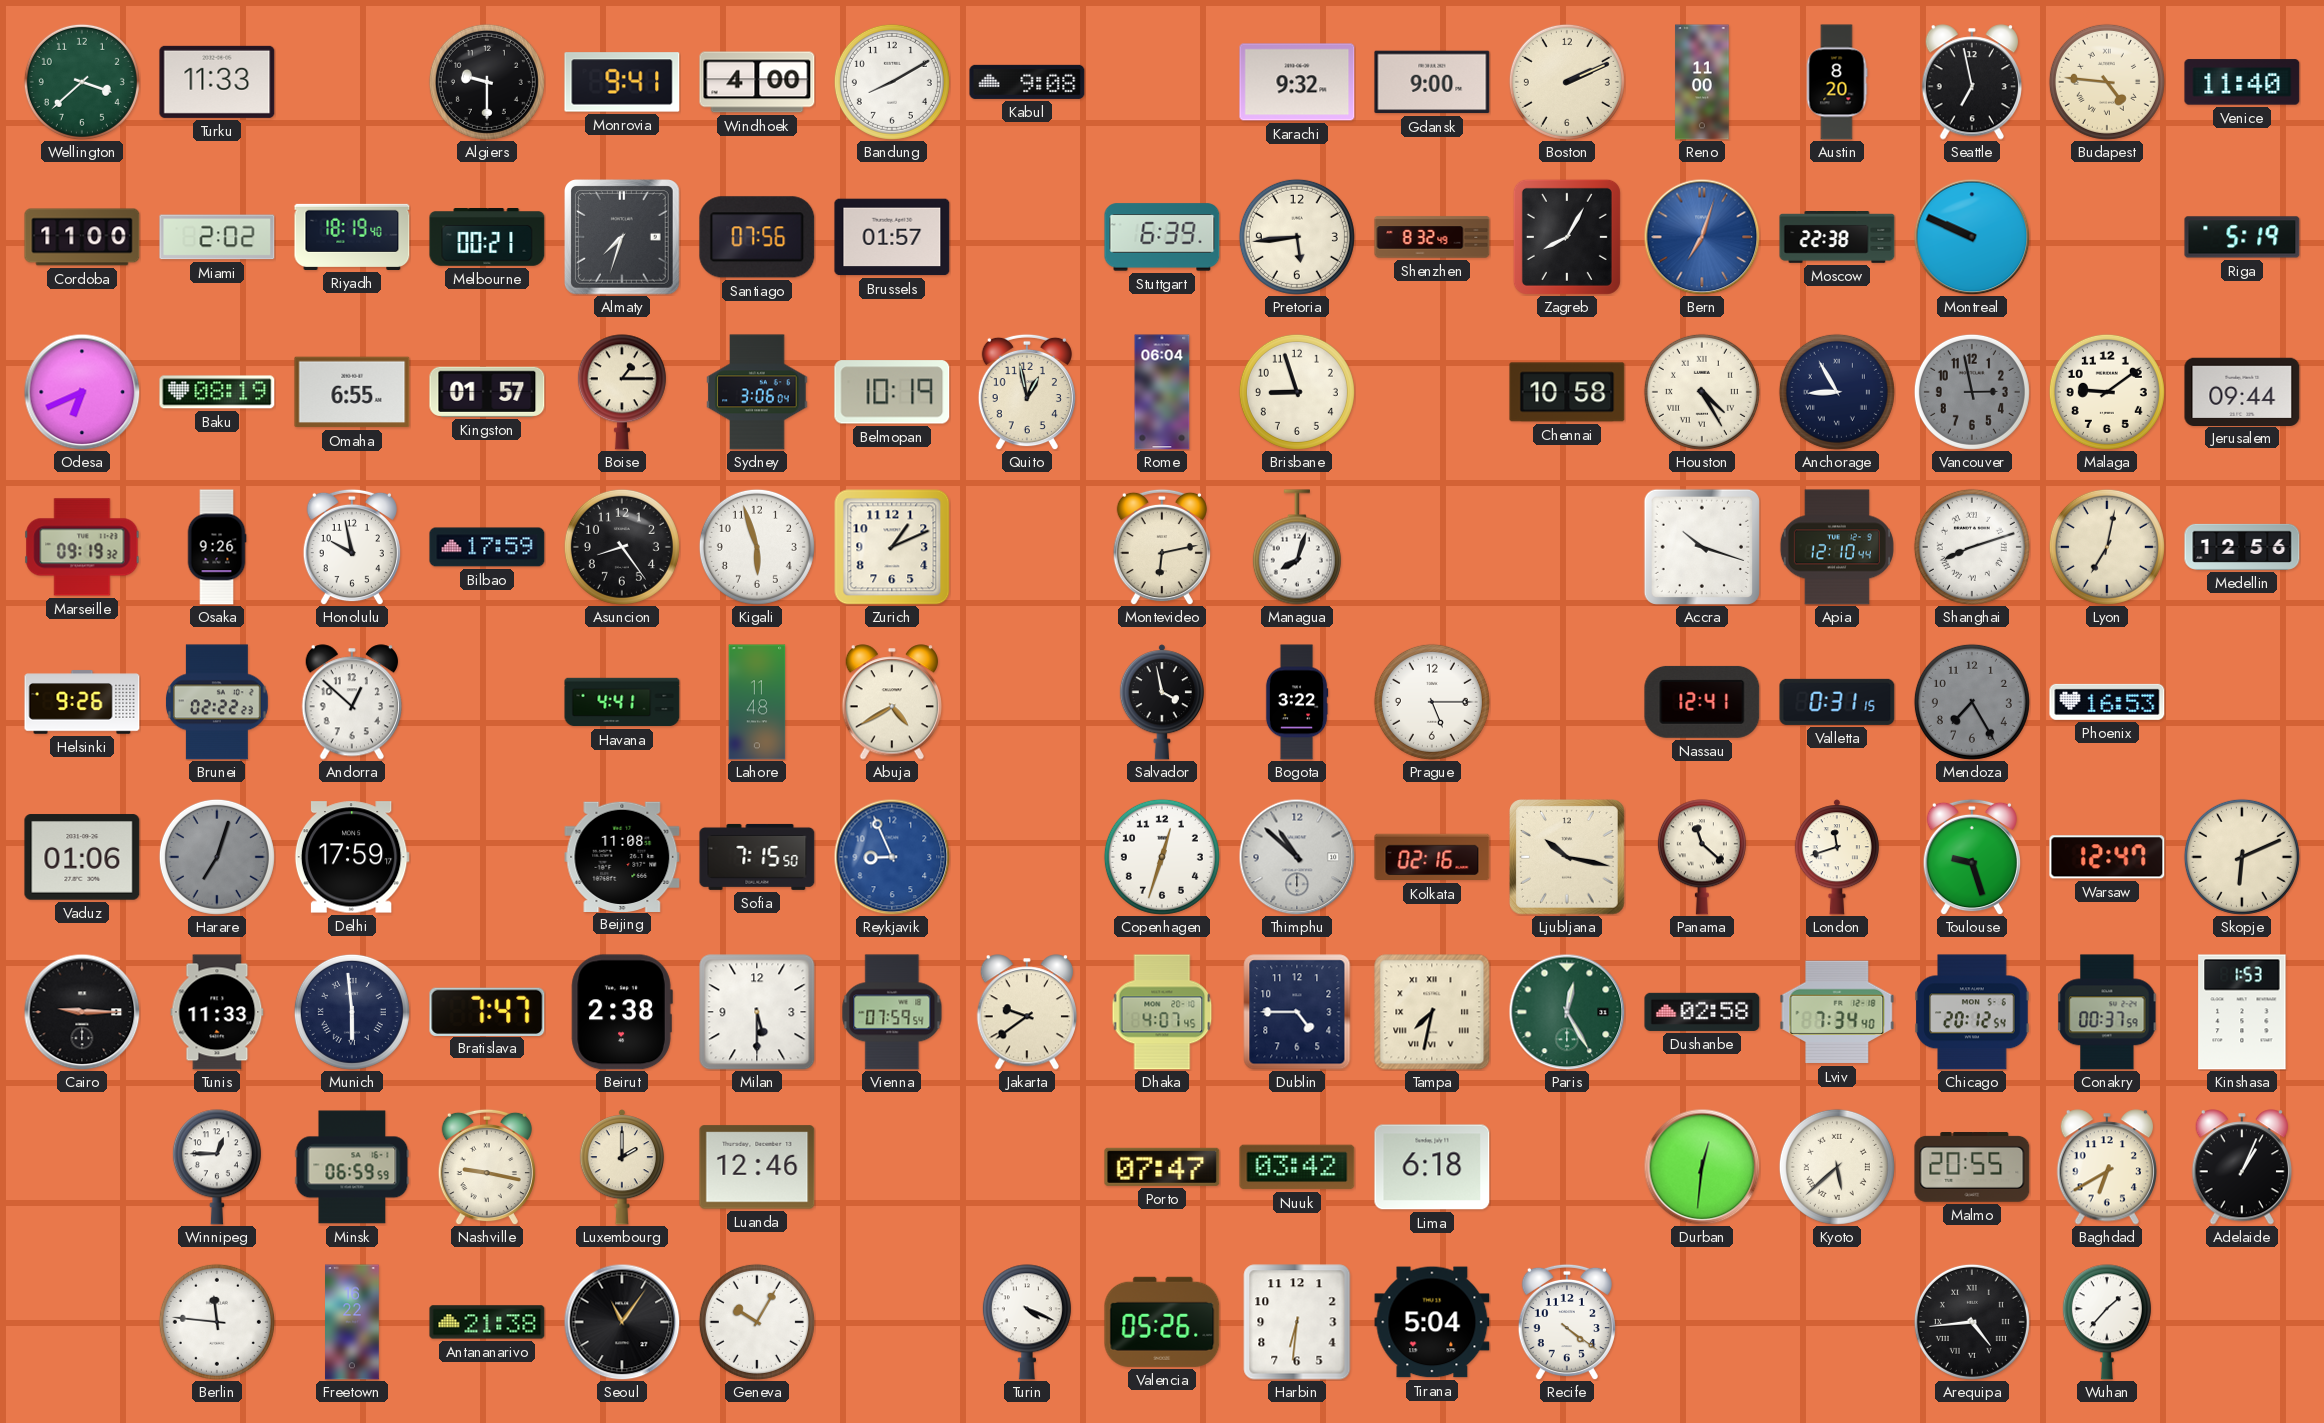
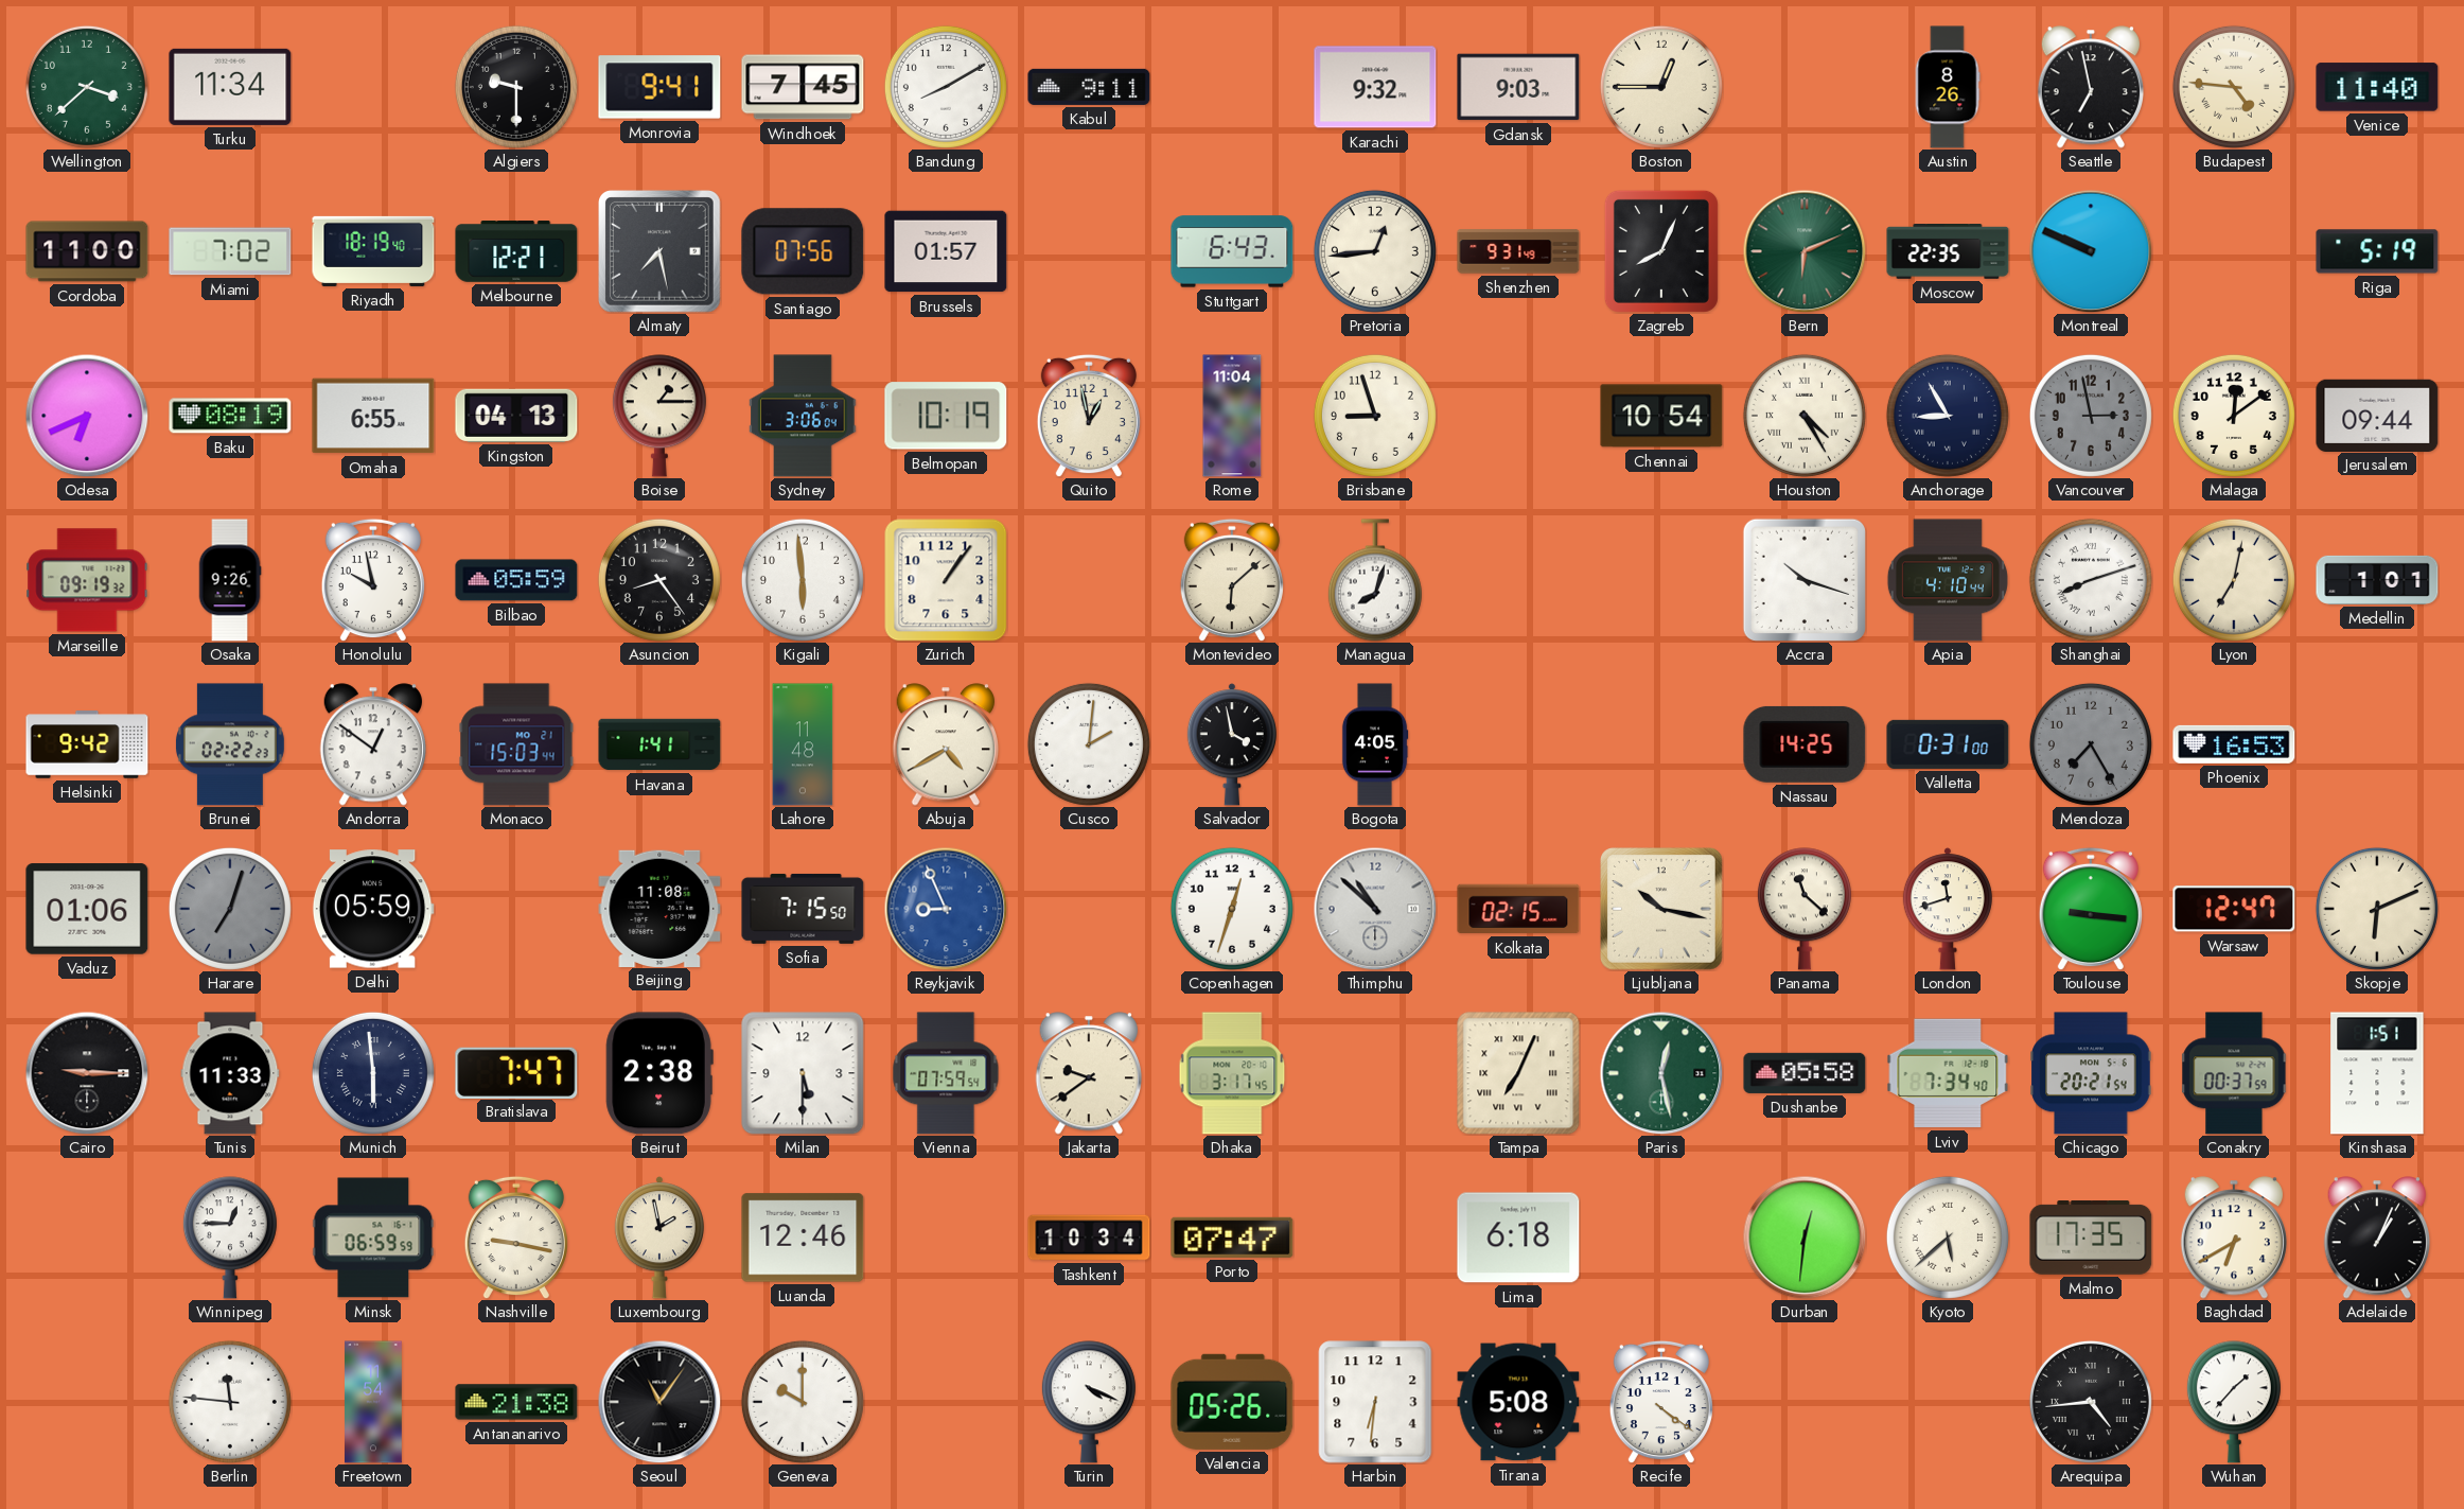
Turku: 11:33 -> 11:34
Windhoek: 4:00 -> 7:45
Kabul: 9:08 -> 9:11
Gdansk: 9:00 -> 9:03
Boston: 2:11 -> 12:45
Reno: 11:00 -> none
Austin: 8:20 -> 8:26
Miami: 2:02 -> 7:02
Melbourne: 00:21 -> 12:21
Almaty: 7:33 -> 7:28
Stuttgart: 6:39 -> 6:43
Pretoria: 5:44 -> 12:44
Shenzhen: 8:32 -> 9:31
Zagreb: 8:05 -> 8:04
Bern: 7:03 -> 6:11
Bern dial: blue -> green
Moscow: 22:38 -> 22:35
Kingston: 01:57 -> 04:13
Rome: 06:04 -> 11:04
Chennai: 10:58 -> 10:54
Malaga: 9:09 -> 12:09
Bilbao: 17:59 -> 05:59
Kigali: 5:57 -> 5:59
Zurich: 1:11 -> 1:06
Montevideo: 6:13 -> 6:08
Apia: 12:10 -> 4:10
Medellin: 12:56 -> 1:01
Helsinki: 9:26 -> 9:42
Andorra: 12:52 -> 12:51
Monaco: none -> 15:03
Havana: 4:41 -> 1:41
Cusco: none -> 2:01
Bogota: 3:22 -> 4:05
Prague: 5:15 -> none
Nassau: 12:41 -> 14:25
Valletta: 0:31:15 -> 0:31:00
Delhi: 17:59 -> 05:59
Kolkata: 02:16 -> 02:15
Toulouse: 9:27 -> 9:16
Dhaka: 4:07 -> 3:17
Dublin: 4:45 -> none
Tampa: 7:32 -> 7:04
Paris: 12:25 -> 12:28
Dushanbe: 02:58 -> 05:58
Chicago: 20:12 -> 20:21
Kinshasa: 1:53 -> 1:51
Luxembourg: 2:00 -> 1:58
Tashkent: none -> 10:34
Nuuk: 03:42 -> none
Malmo: 20:55 -> 17:35
Freetown: 16:22 -> 11:54
Geneva: 10:05 -> 10:00
Tirana: 5:04 -> 5:08
